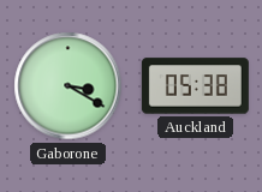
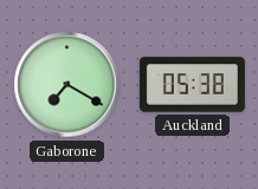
Gaborone: 3:20 -> 7:20
